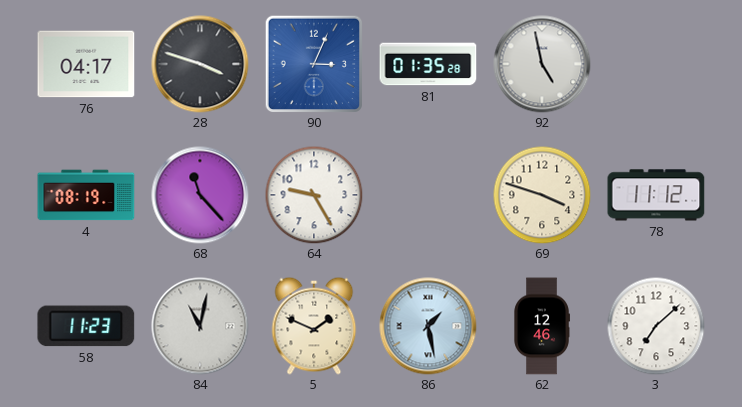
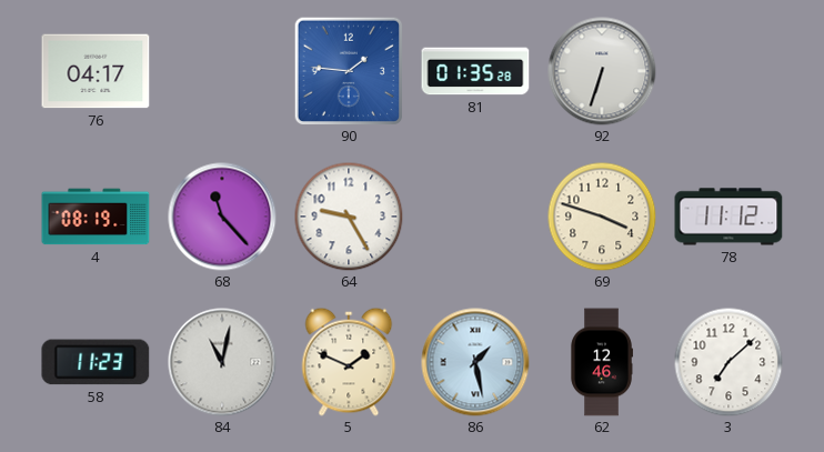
28: 3:48 -> none
90: 3:04 -> 1:46
92: 4:58 -> 6:33
